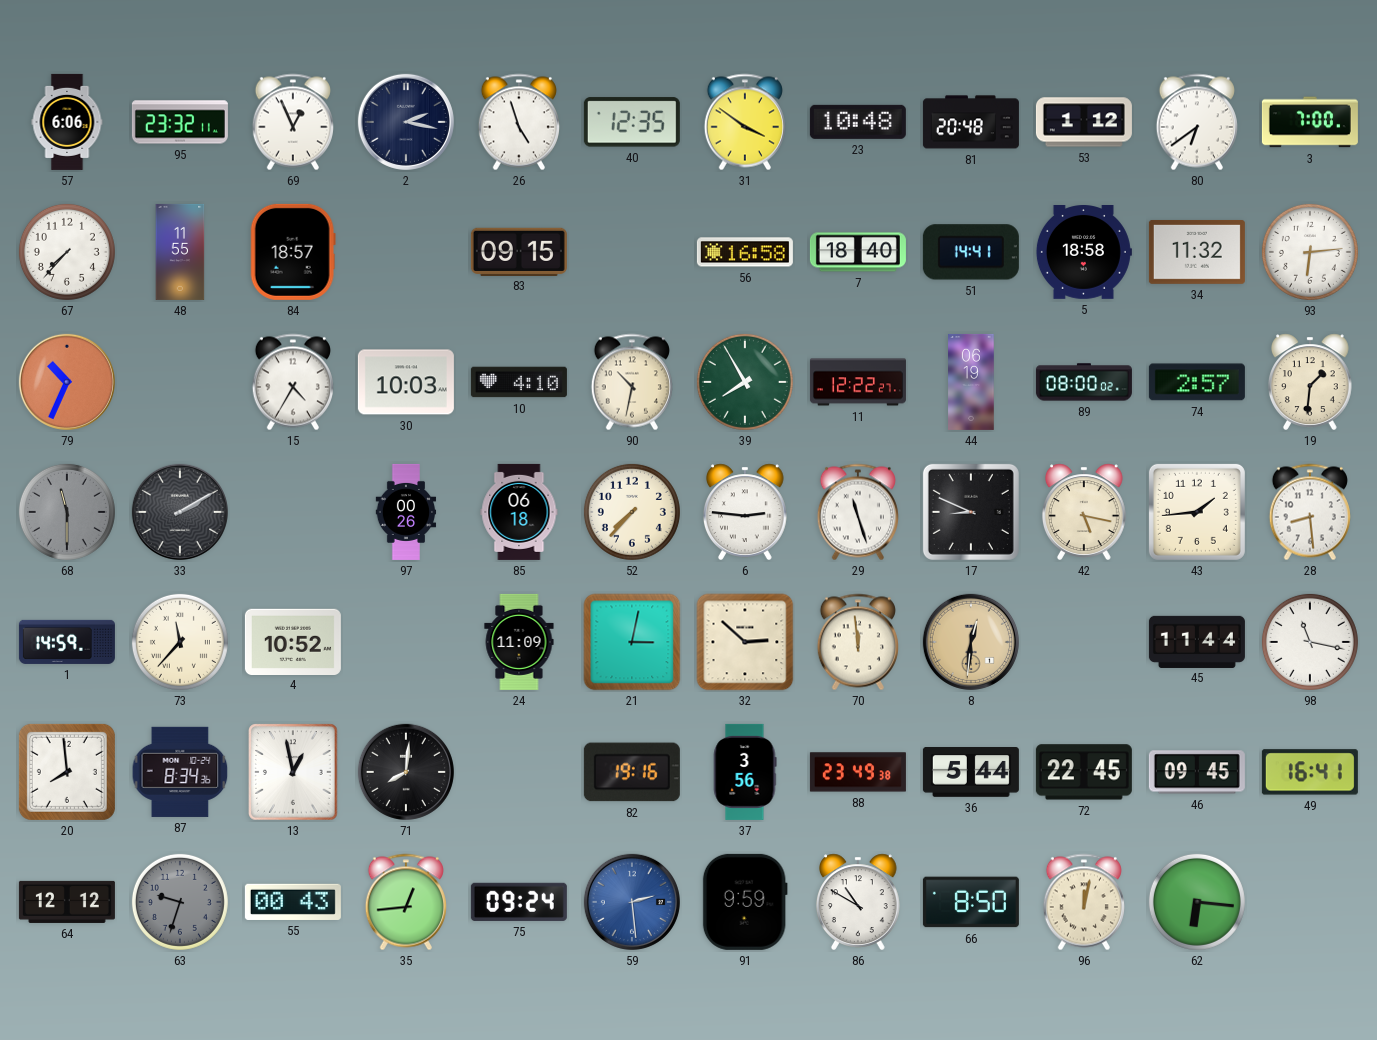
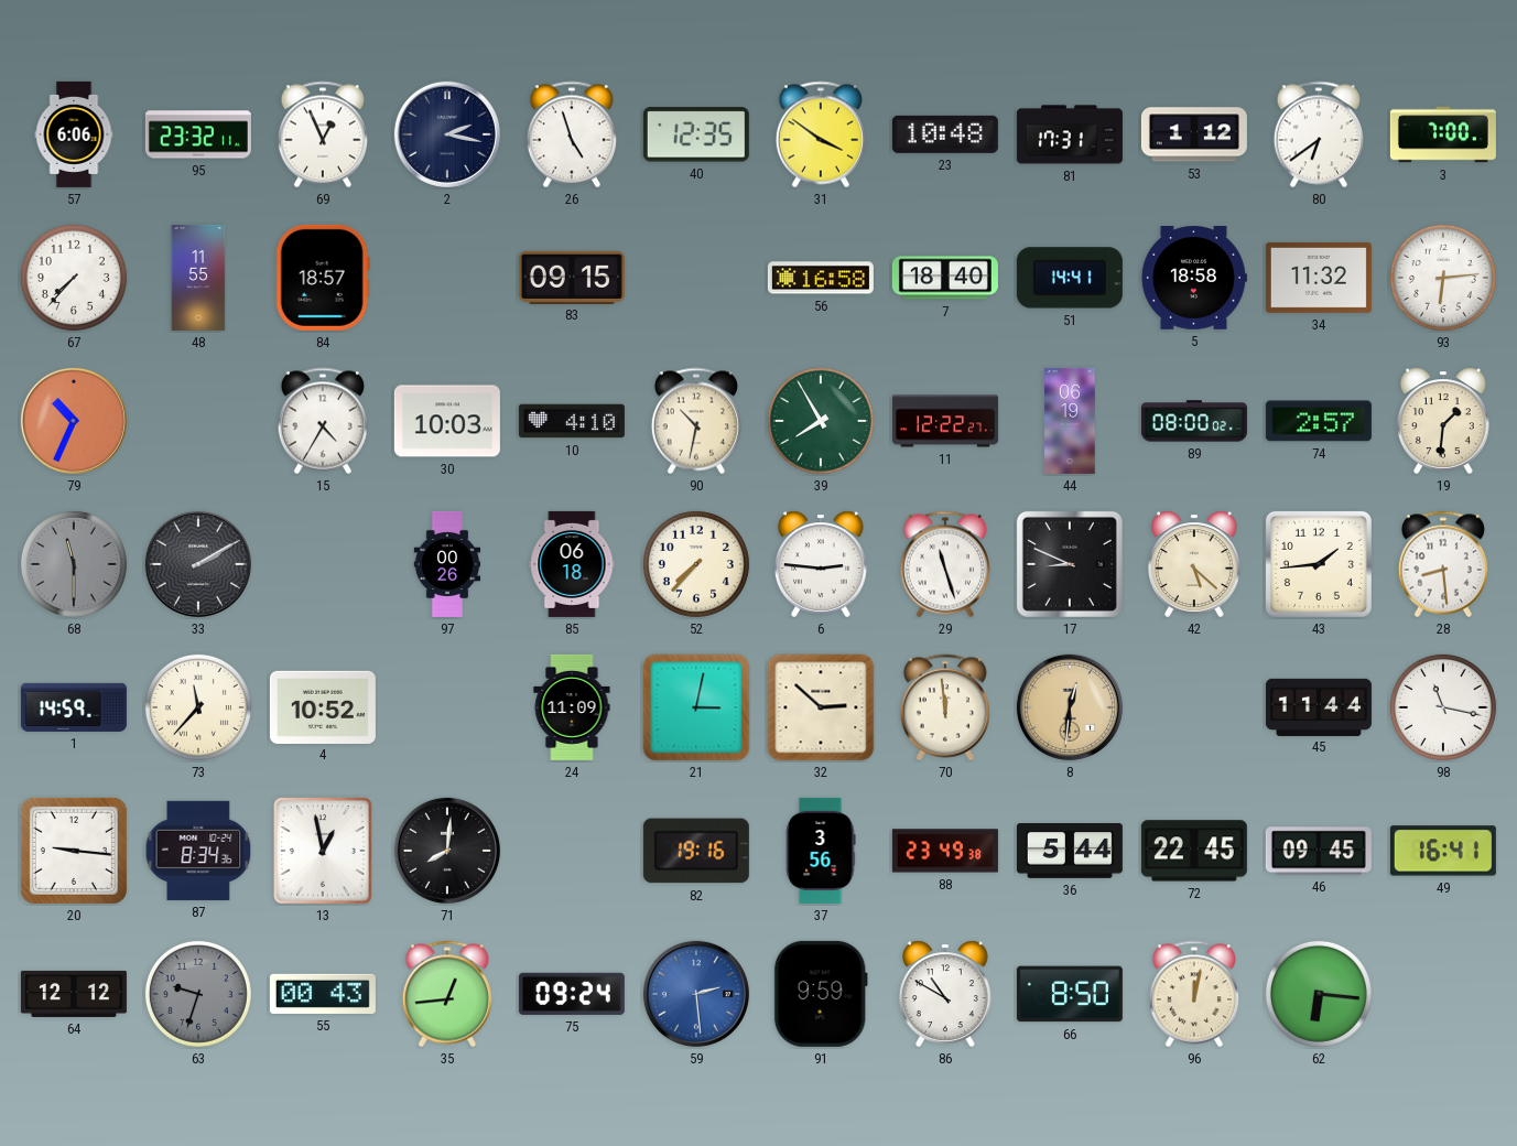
81: 20:48 -> 17:31
42: 5:17 -> 5:22
20: 7:59 -> 9:16
